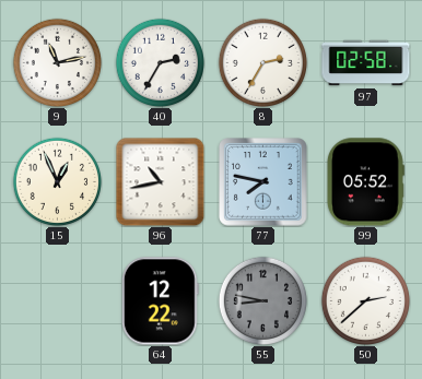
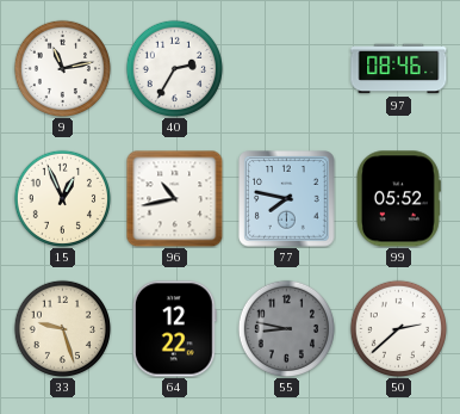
8: 2:35 -> none
97: 02:58 -> 08:46
33: none -> 9:27
